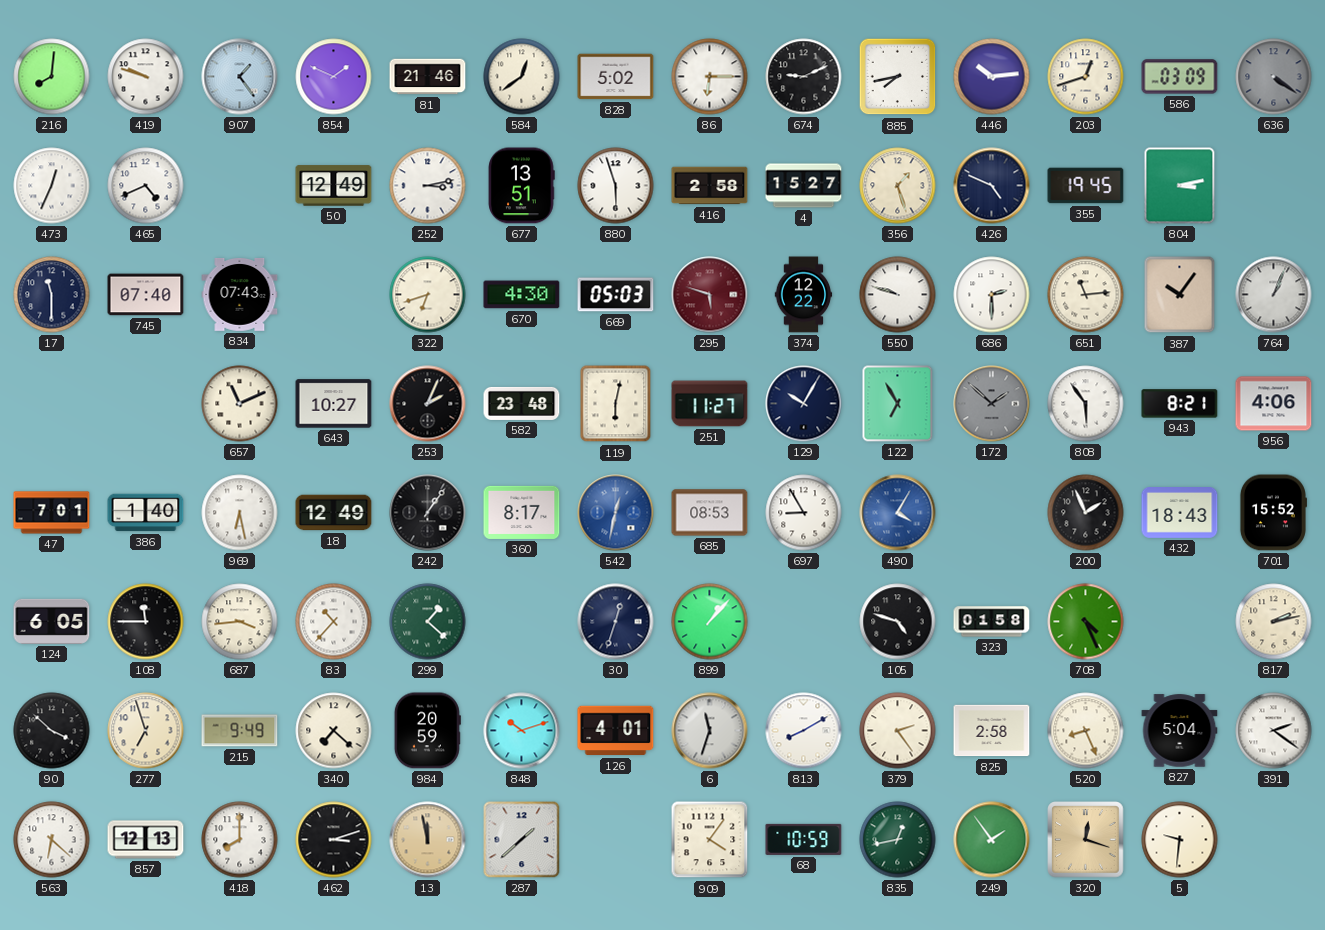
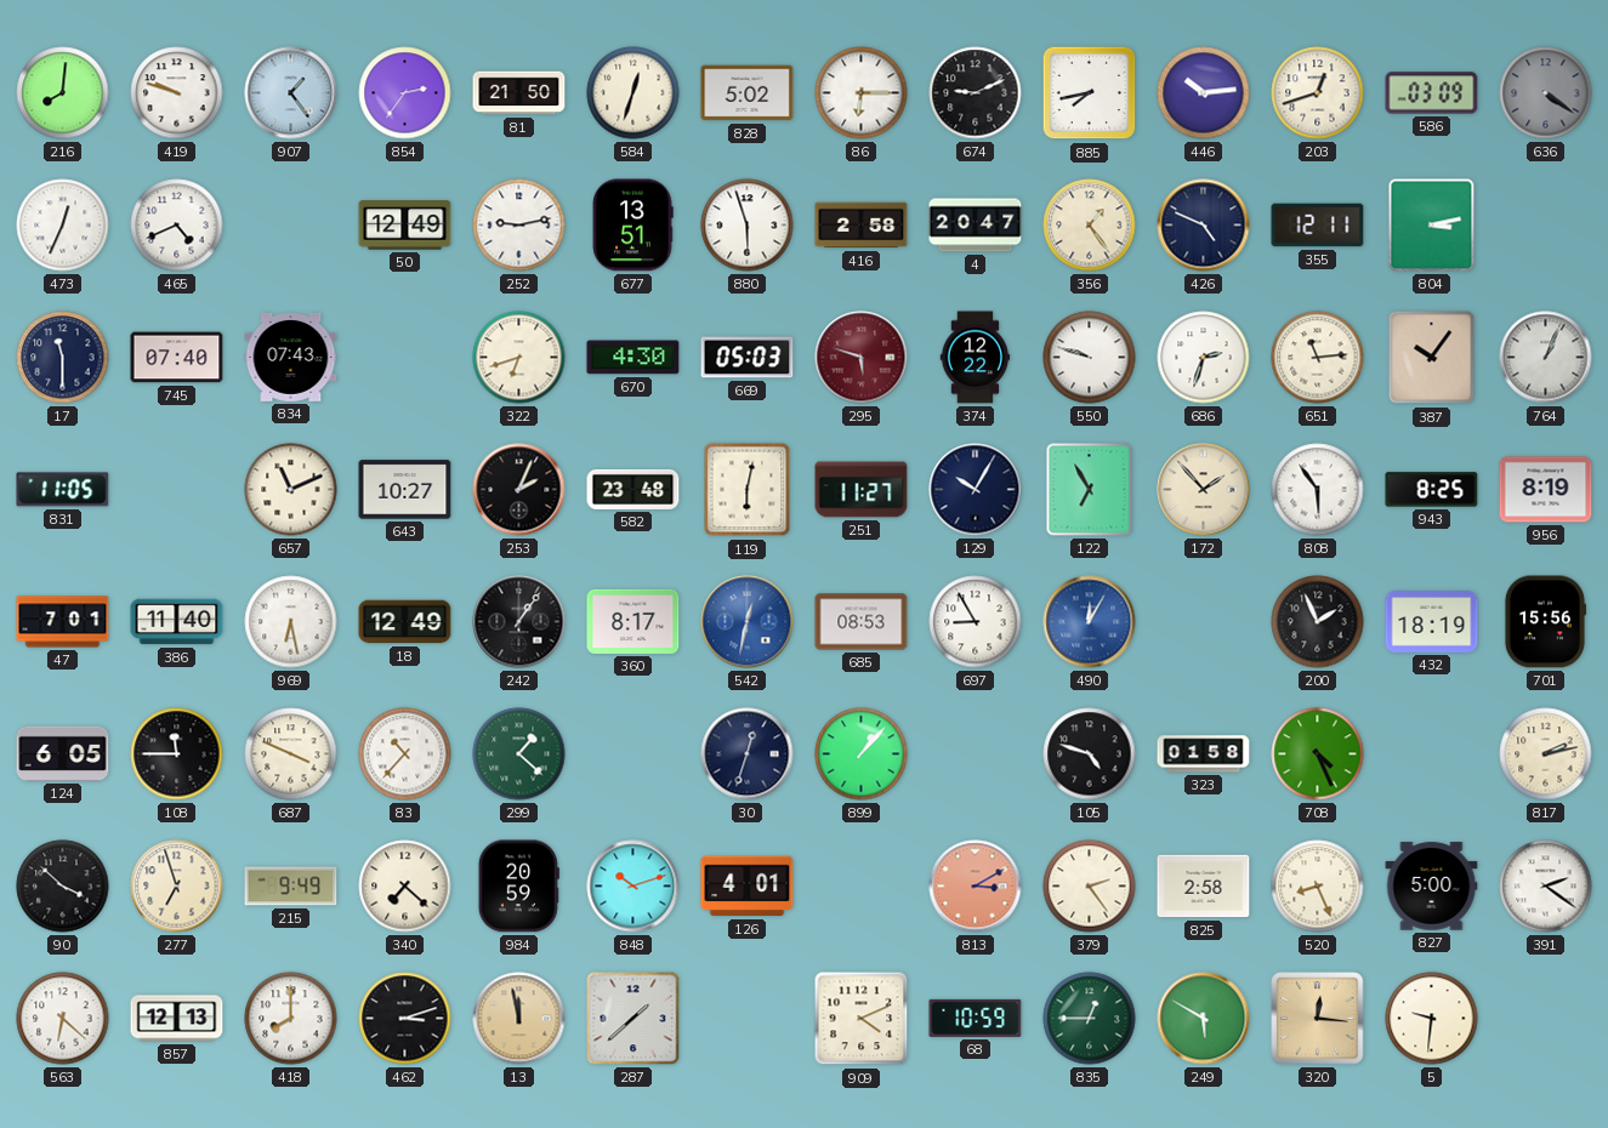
854: 1:49 -> 2:36
81: 21:46 -> 21:50
584: 12:39 -> 12:33
252: 3:13 -> 9:13
4: 15:27 -> 20:47
356: 1:27 -> 1:24
355: 19:45 -> 12:11
686: 2:30 -> 2:33
831: none -> 11:05
172: 1:52 -> 1:53
172 dial: grey -> cream
943: 8:21 -> 8:25
956: 4:06 -> 8:19
386: 1:40 -> 11:40
490: 4:05 -> 12:05
432: 18:43 -> 18:19
701: 15:52 -> 15:56
687: 3:44 -> 3:49
6: 11:33 -> none
813: 8:10 -> 3:10
813 dial: white -> salmon
827: 5:04 -> 5:00
909: 4:06 -> 4:11
835: 12:43 -> 12:45
249: 1:54 -> 5:50
320: 12:18 -> 12:16
